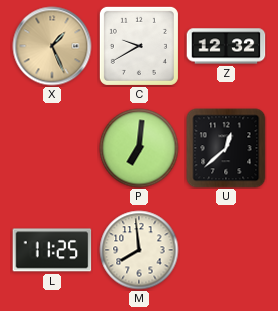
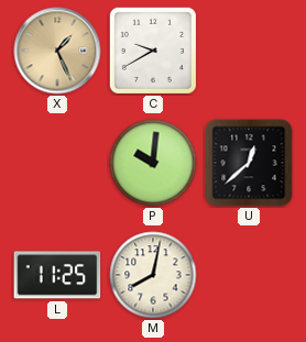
Z: 12:32 -> none
P: 7:01 -> 10:01
M: 7:59 -> 8:02
